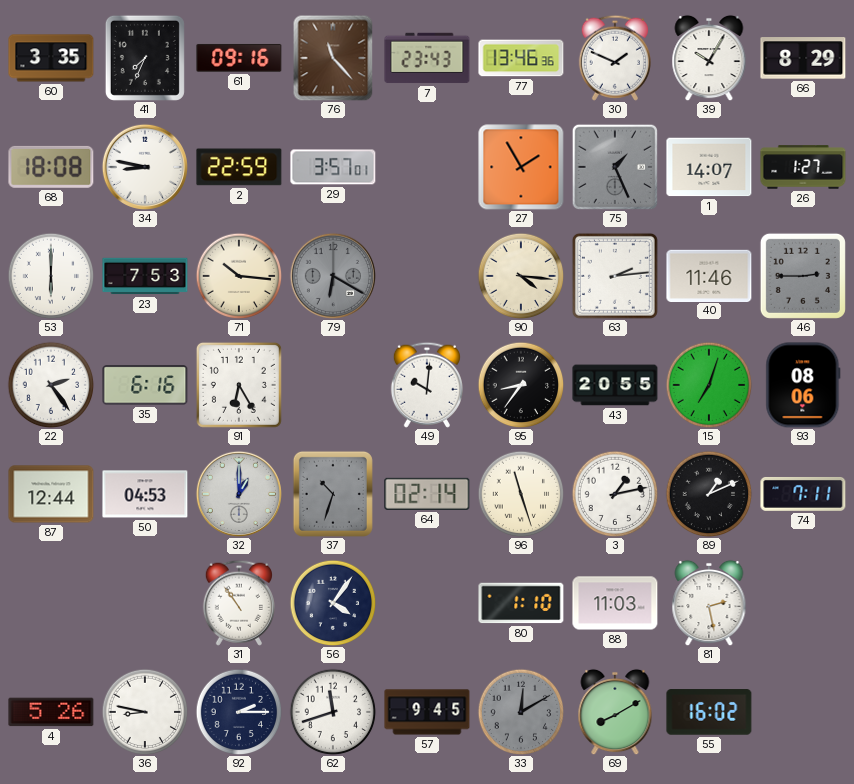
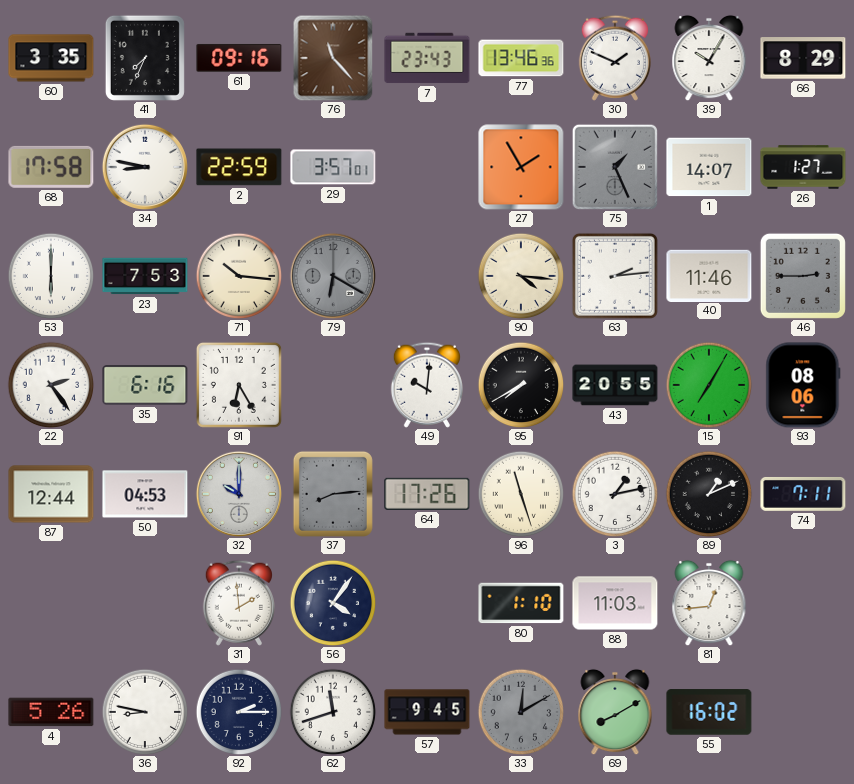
68: 18:08 -> 17:58
95: 8:36 -> 7:40
15: 7:03 -> 7:05
32: 1:00 -> 10:00
37: 10:33 -> 8:14
64: 02:14 -> 17:26
31: 10:54 -> 1:59
81: 2:28 -> 12:44
